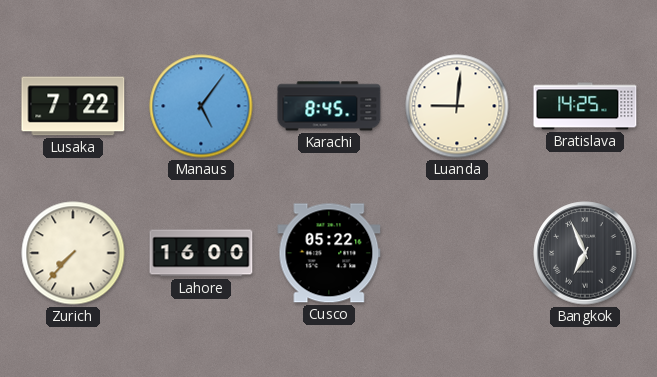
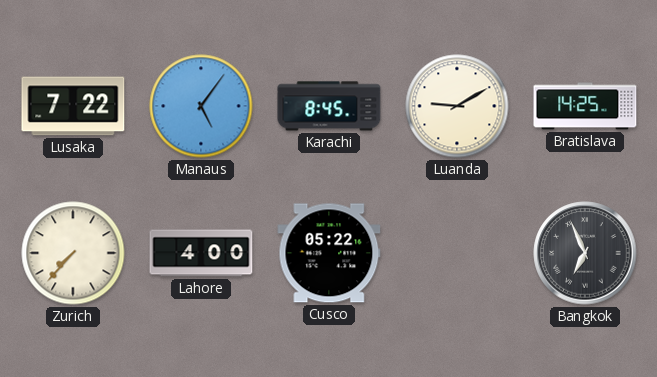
Luanda: 9:01 -> 9:10
Lahore: 16:00 -> 4:00
